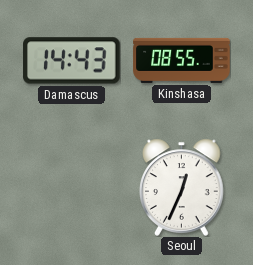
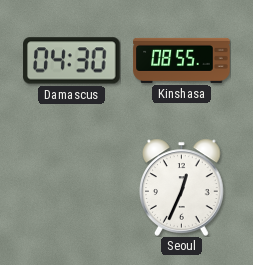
Damascus: 14:43 -> 04:30
